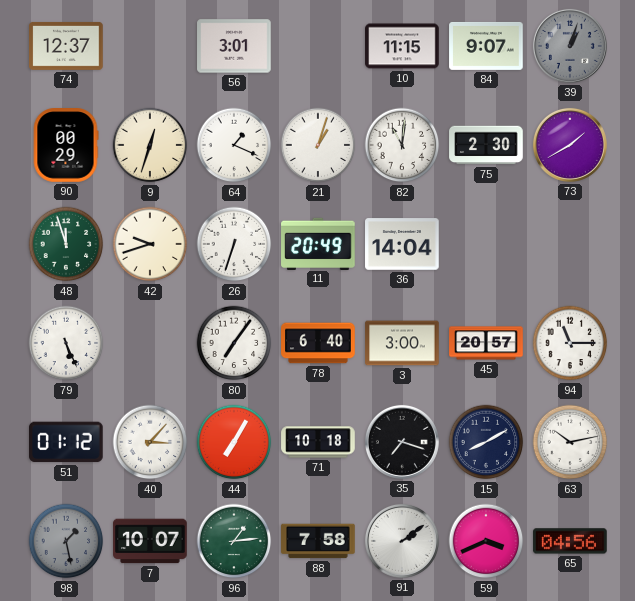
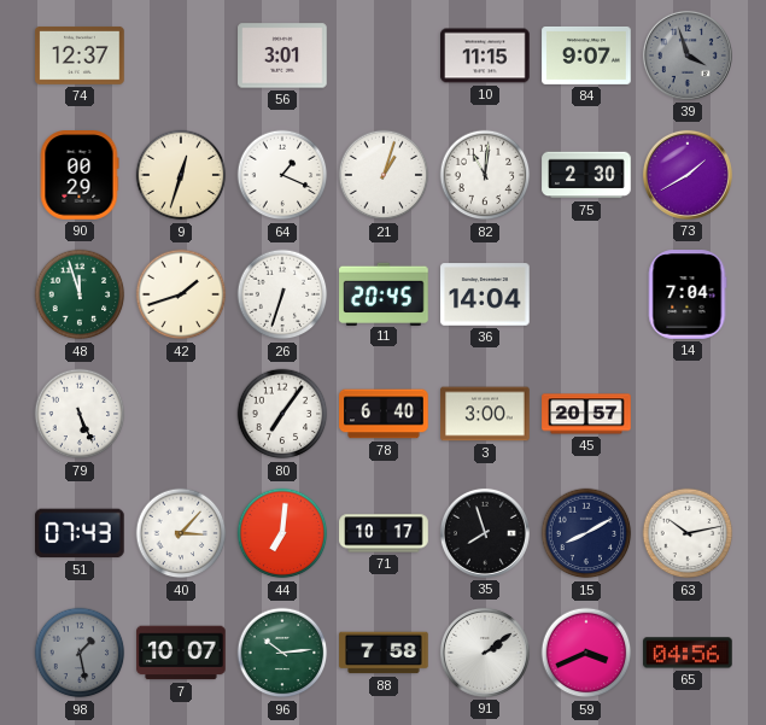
39: 1:03 -> 3:57
42: 9:42 -> 1:42
11: 20:49 -> 20:45
14: none -> 7:04
94: 11:15 -> none
51: 01:12 -> 07:43
44: 7:05 -> 7:01
71: 10:18 -> 10:17
35: 7:18 -> 7:57
96: 1:14 -> 10:14
